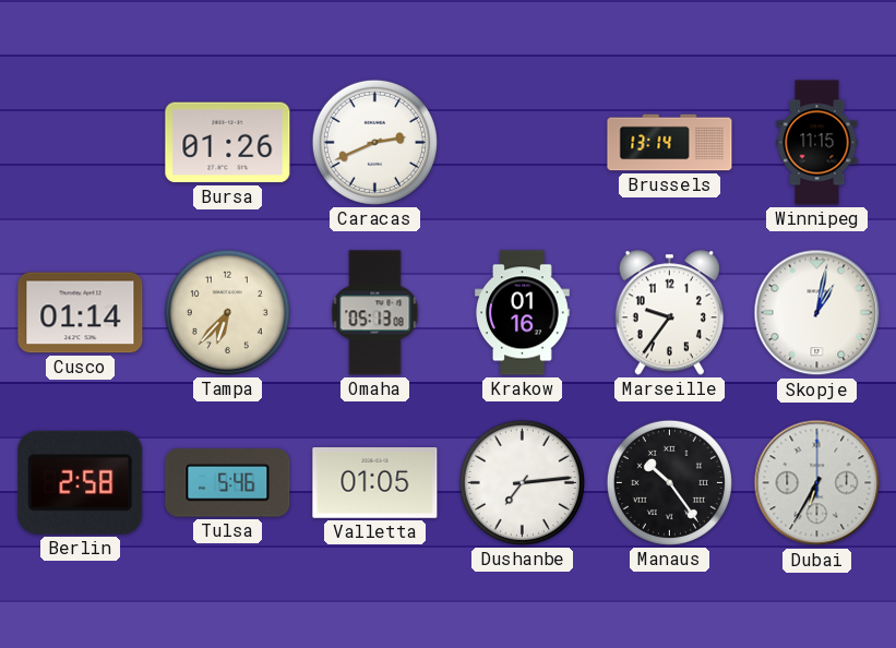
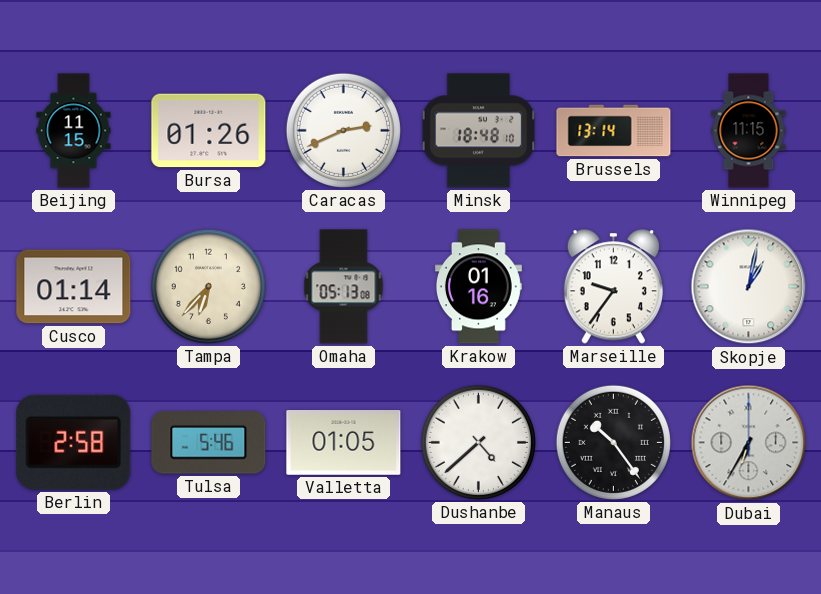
Beijing: none -> 11:15
Minsk: none -> 18:48
Dushanbe: 7:14 -> 4:38
